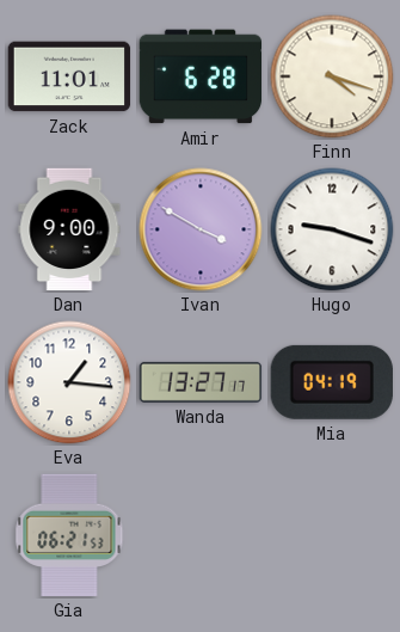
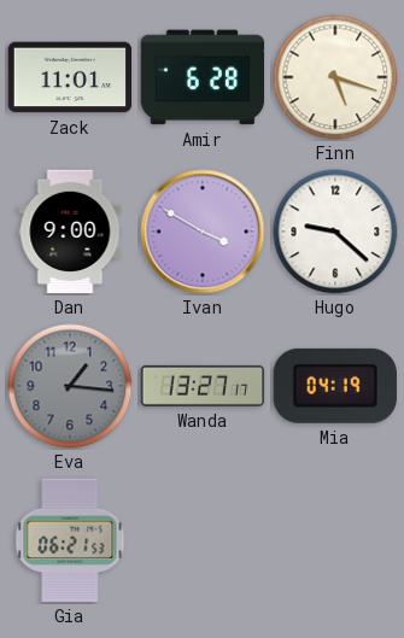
Finn: 4:18 -> 5:18
Hugo: 9:18 -> 9:22
Eva dial: white -> grey
